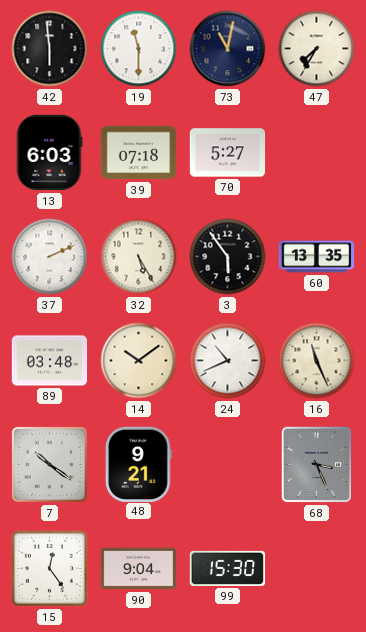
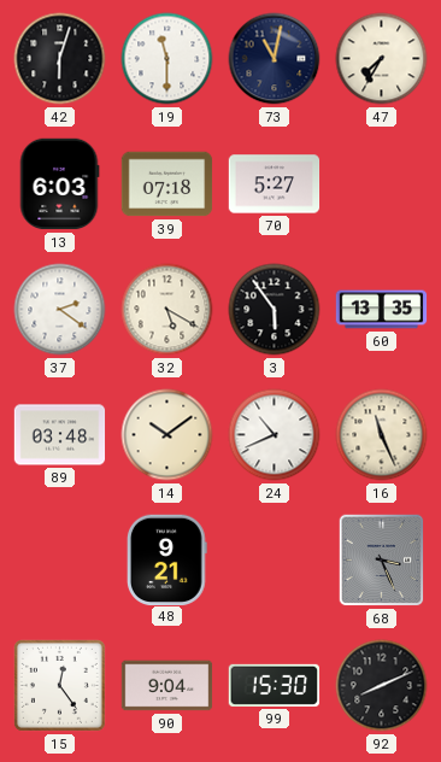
42: 5:59 -> 6:03
37: 2:11 -> 2:21
32: 5:25 -> 5:20
7: 10:21 -> none
92: none -> 8:11
